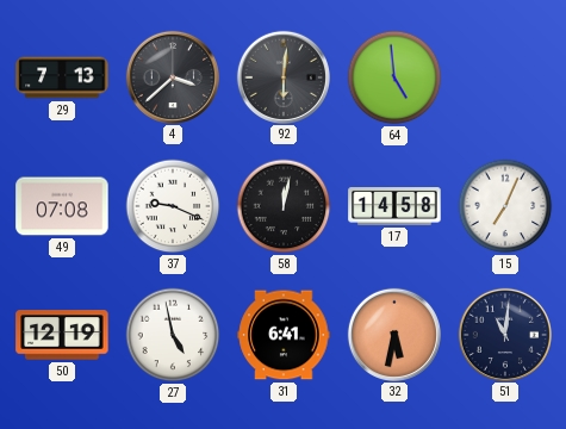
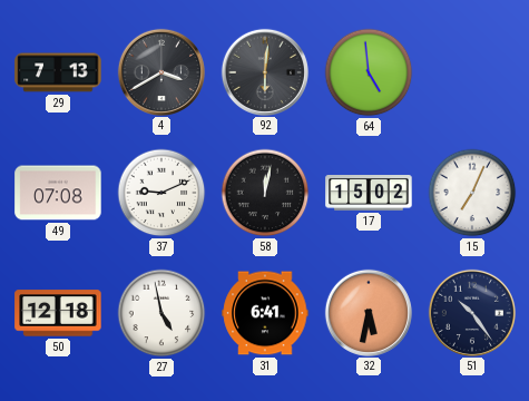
4: 3:38 -> 3:40
37: 9:19 -> 9:11
17: 14:58 -> 15:02
50: 12:19 -> 12:18
51: 11:01 -> 10:24
